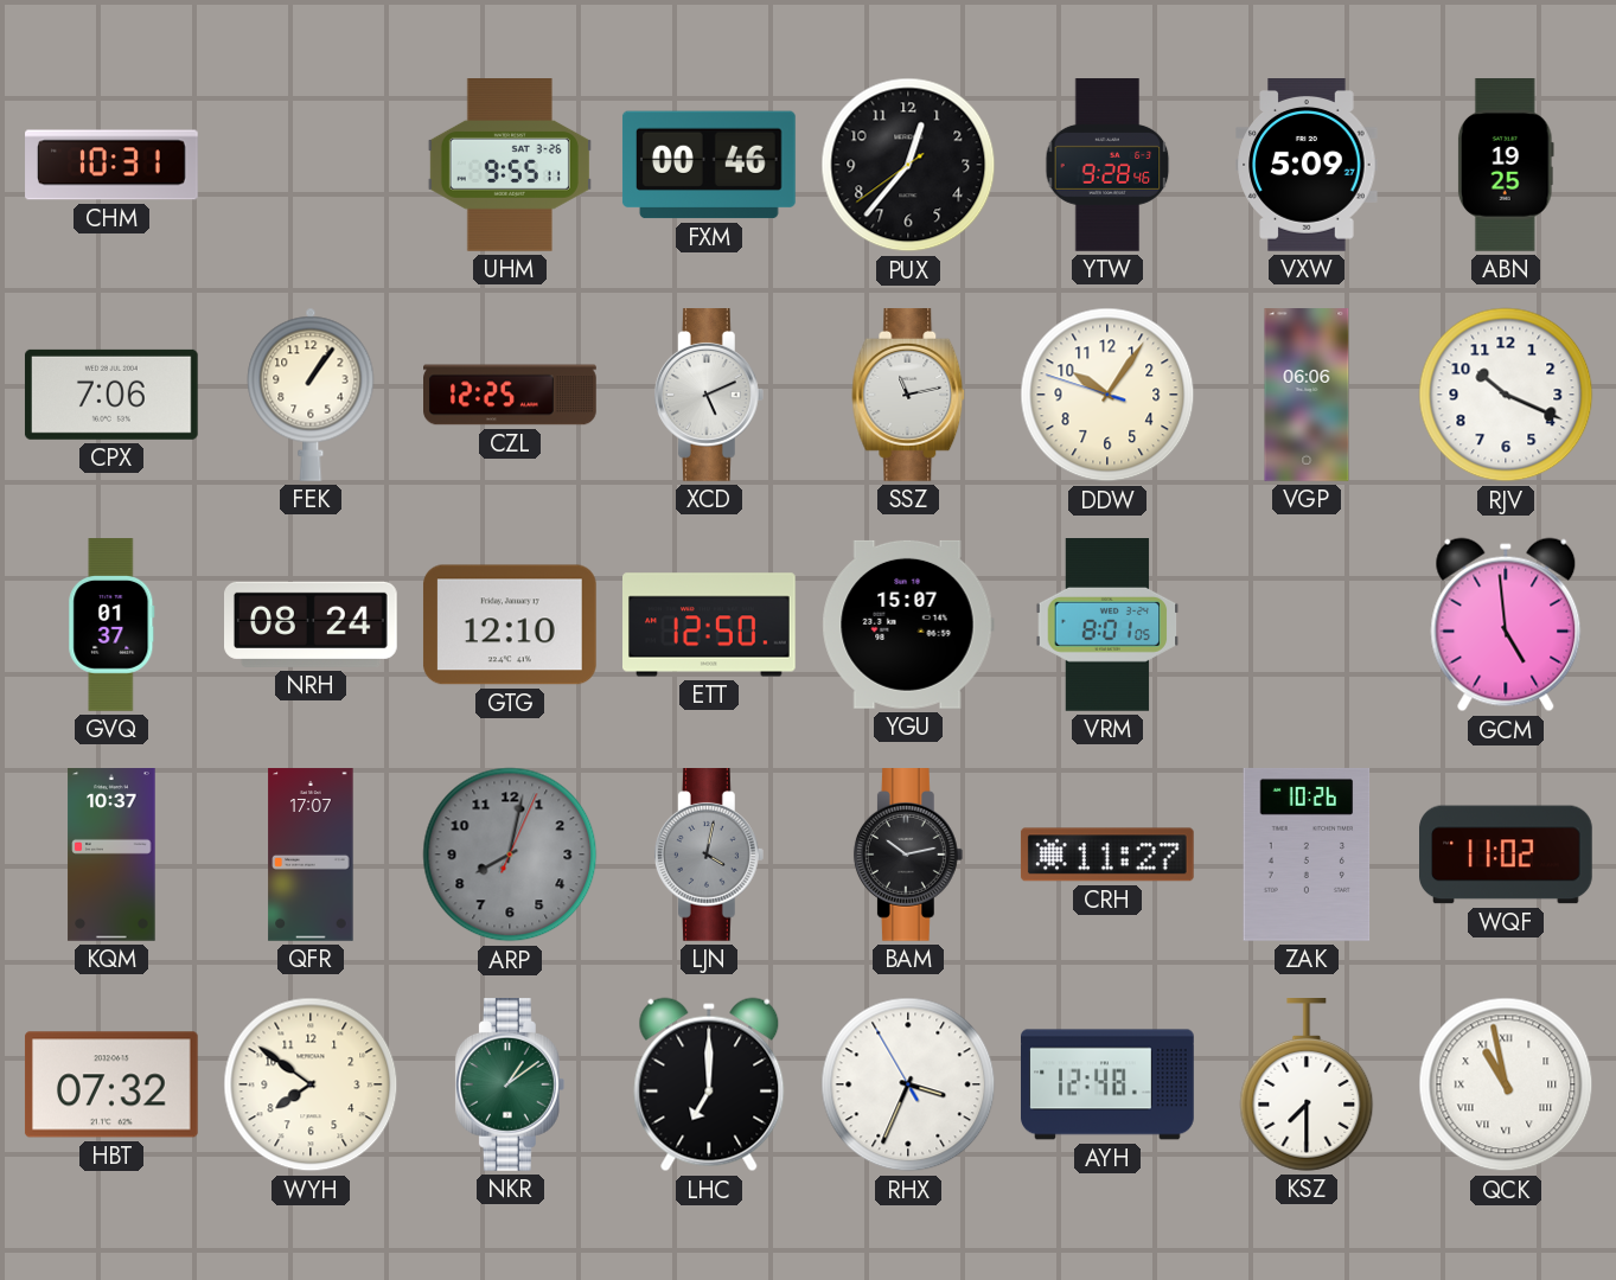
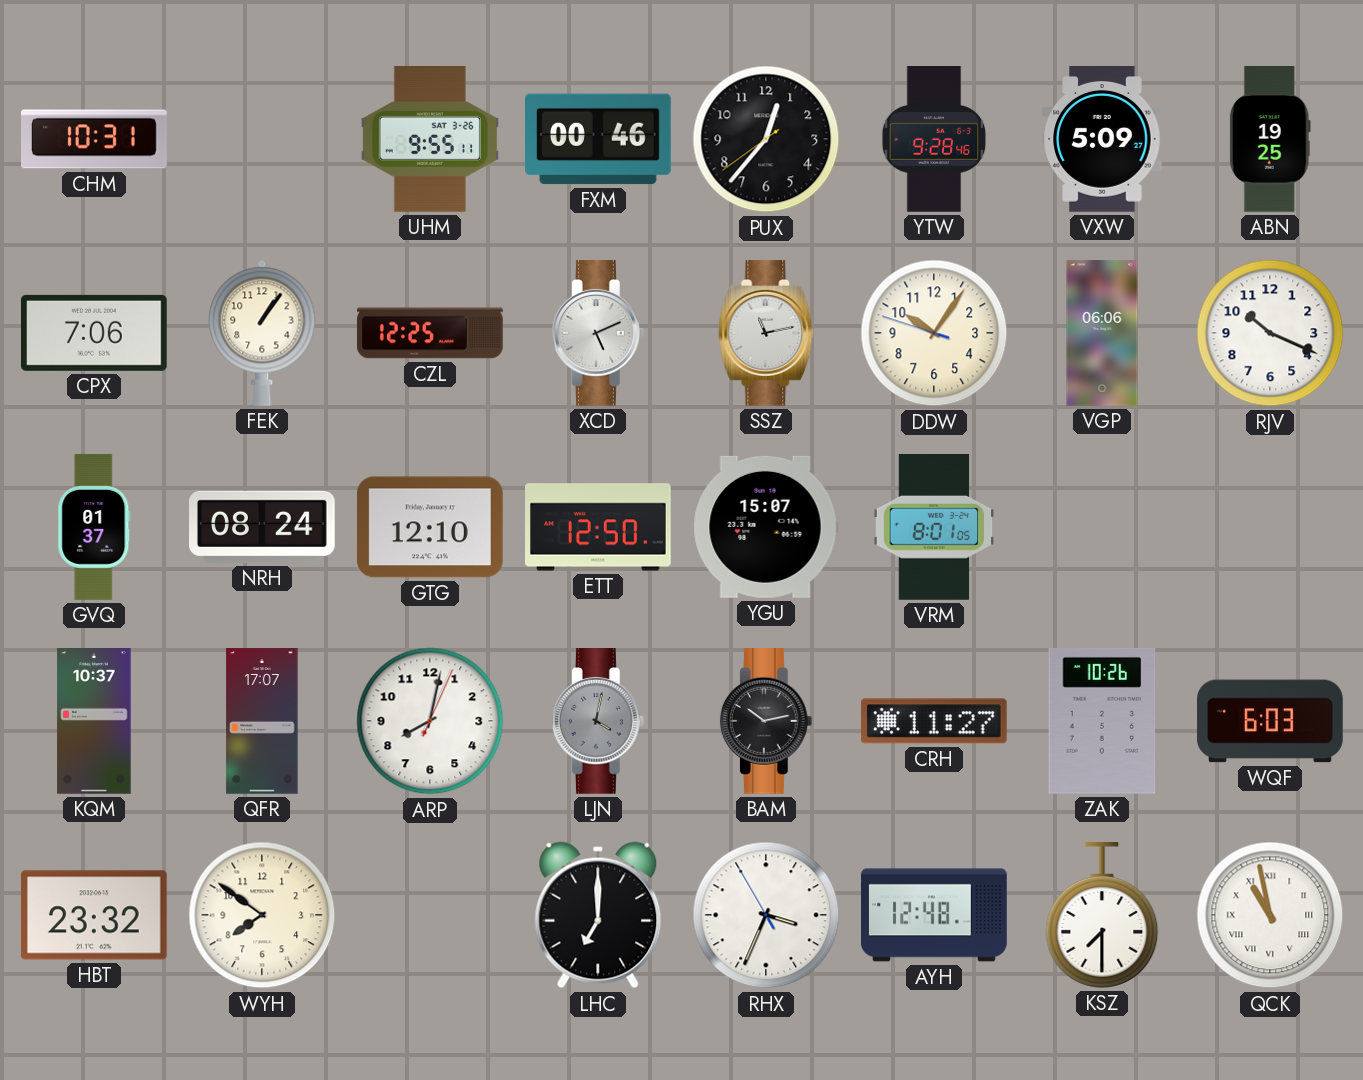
GCM: 4:59 -> none
ARP dial: grey -> white
WQF: 11:02 -> 6:03
HBT: 07:32 -> 23:32
NKR: 1:09 -> none
